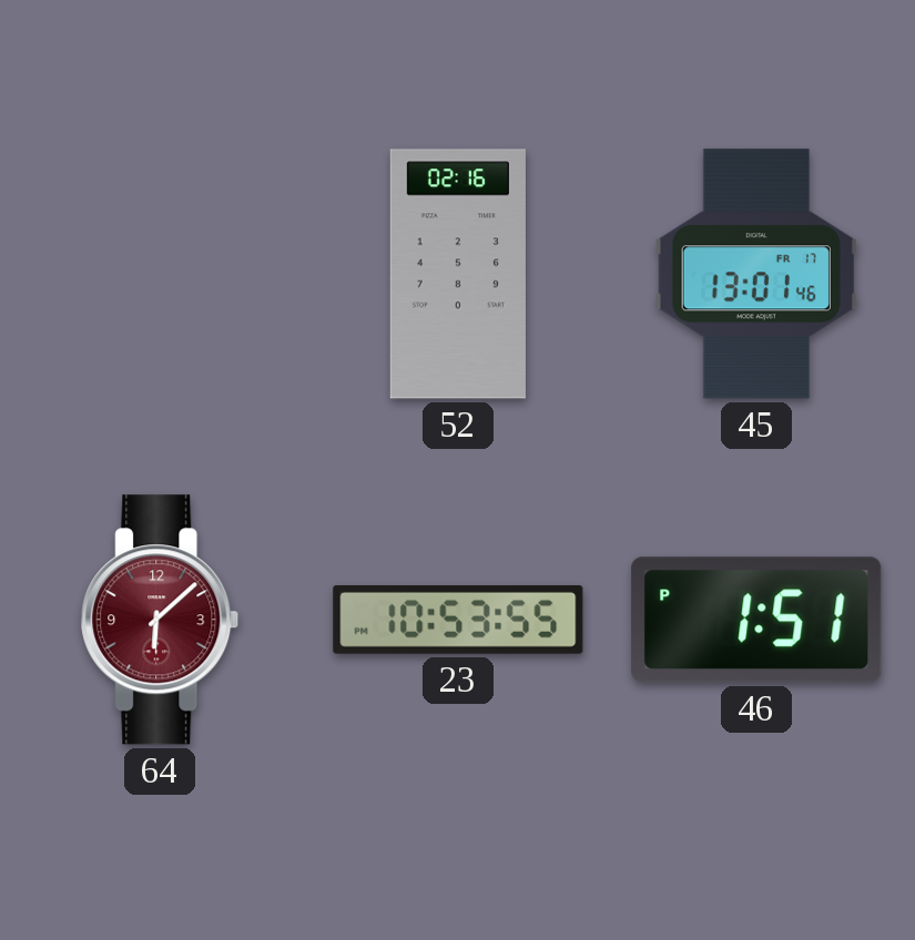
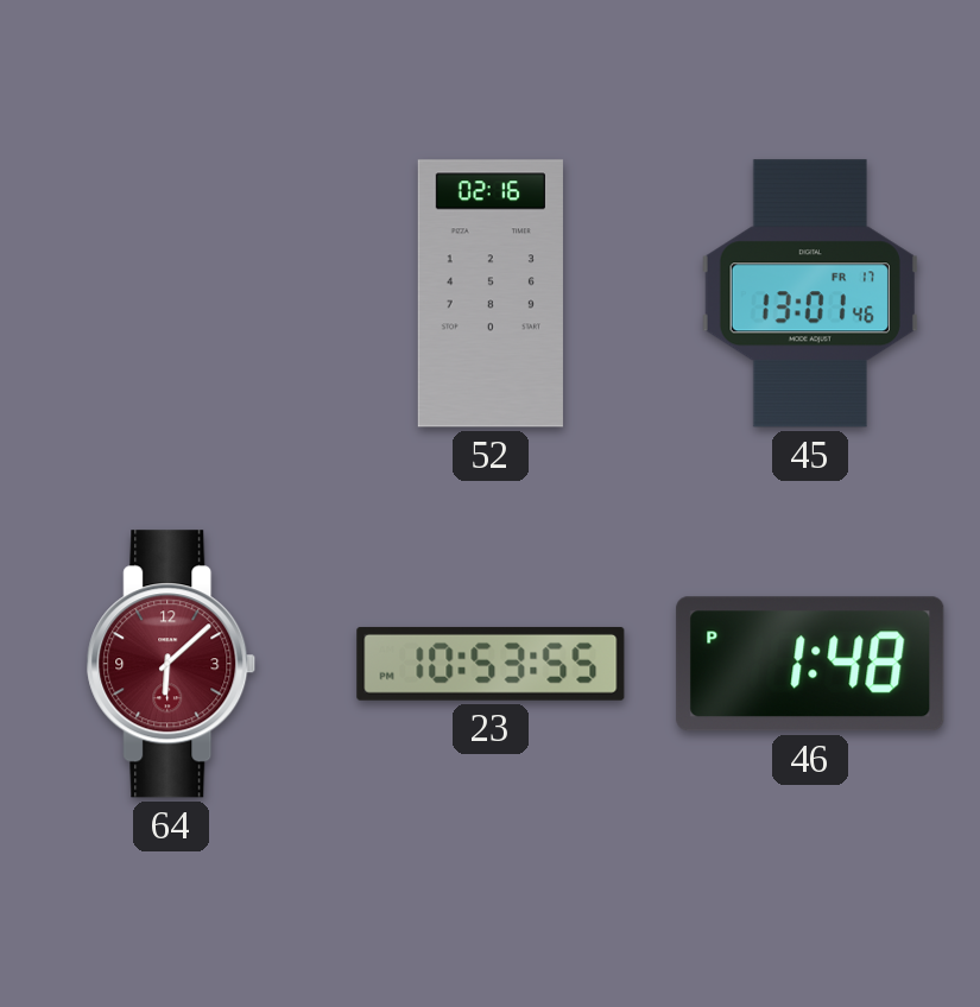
46: 1:51 -> 1:48
